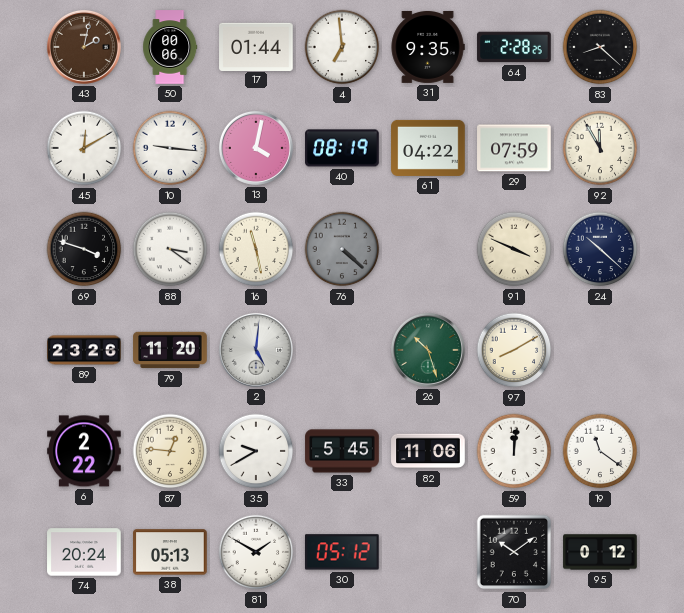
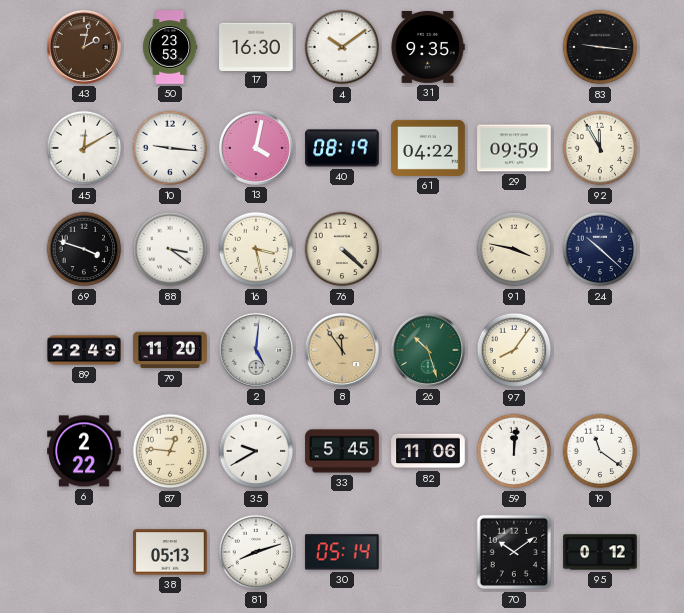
50: 00:06 -> 23:53
17: 01:44 -> 16:30
4: 6:59 -> 10:09
64: 2:28 -> none
83: 8:22 -> 9:16
29: 07:59 -> 09:59
16: 11:28 -> 3:28
76 dial: grey -> cream
91: 3:49 -> 3:47
89: 23:26 -> 22:49
8: none -> 11:54
97: 8:10 -> 8:06
74: 20:24 -> none
81: 1:50 -> 8:12
30: 05:12 -> 05:14
